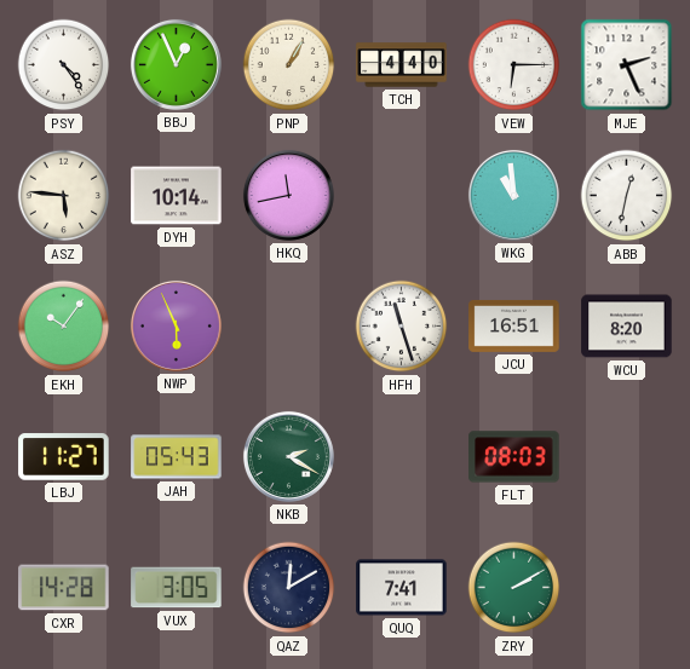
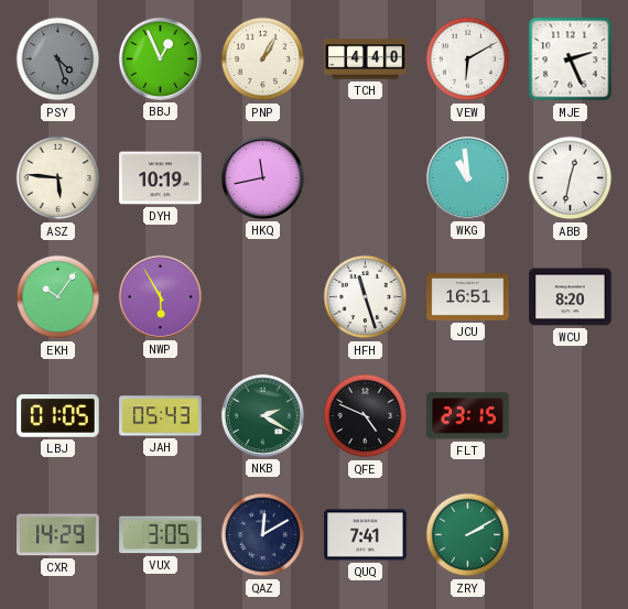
PSY: 4:24 -> 4:27
PSY dial: white -> grey
VEW: 6:15 -> 6:10
DYH: 10:14 -> 10:19
NWP: 5:56 -> 5:55
LBJ: 11:27 -> 01:05
QFE: none -> 4:49
FLT: 08:03 -> 23:15
CXR: 14:28 -> 14:29
